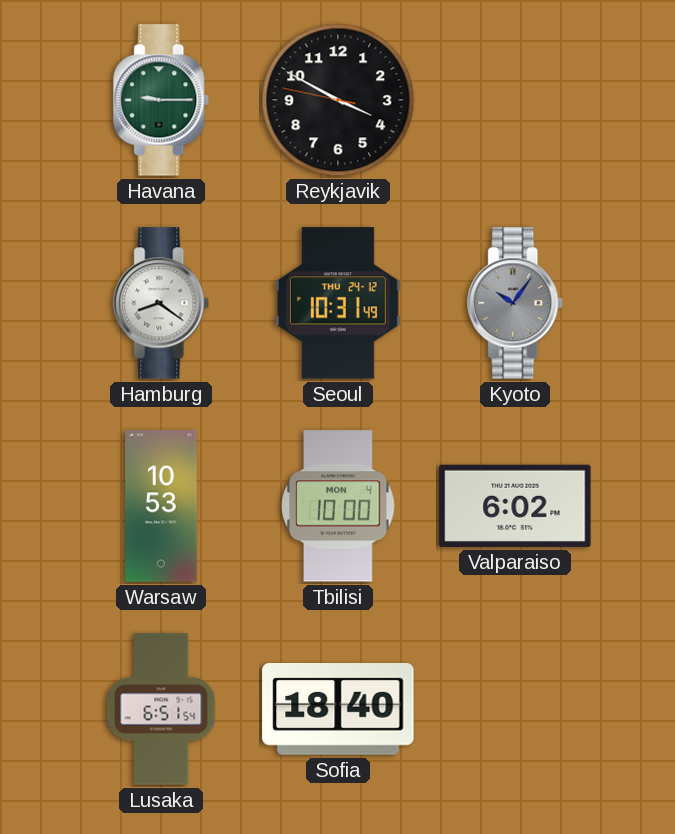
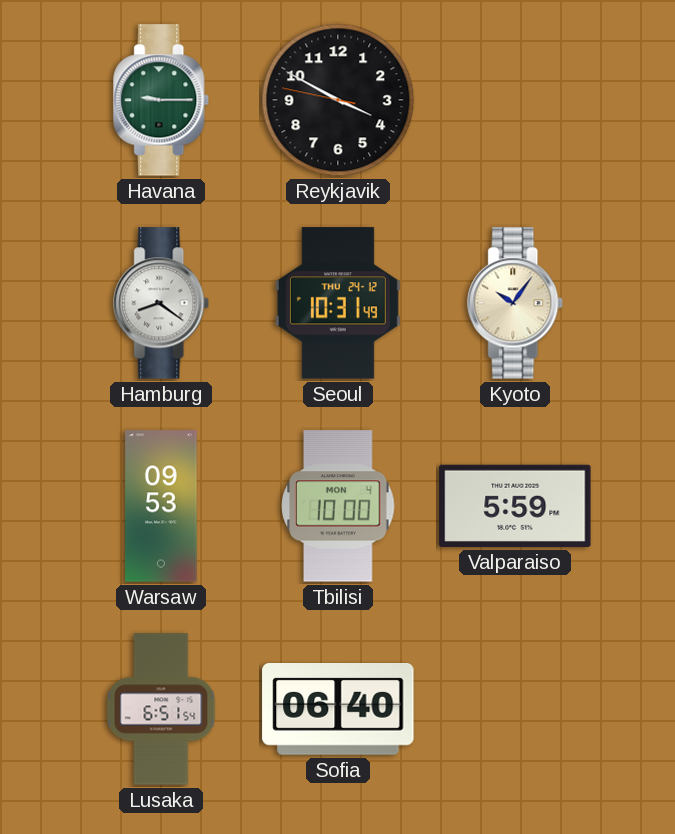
Kyoto dial: grey -> cream
Warsaw: 10:53 -> 09:53
Valparaiso: 6:02 -> 5:59
Sofia: 18:40 -> 06:40
